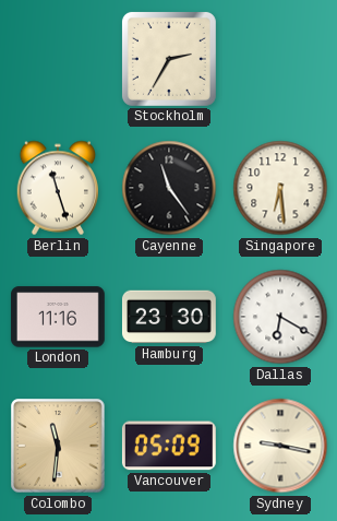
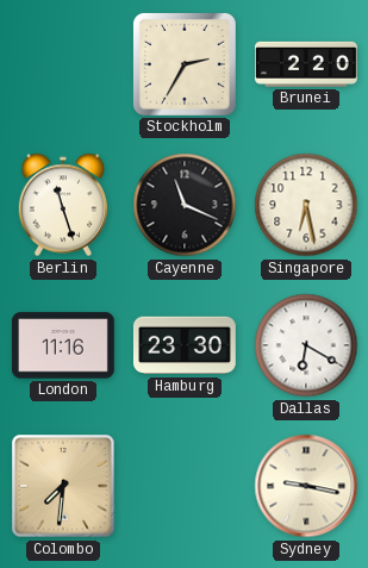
Brunei: none -> 2:20
Cayenne: 11:24 -> 11:19
Singapore: 6:29 -> 6:28
Colombo: 11:31 -> 7:31
Vancouver: 05:09 -> none
